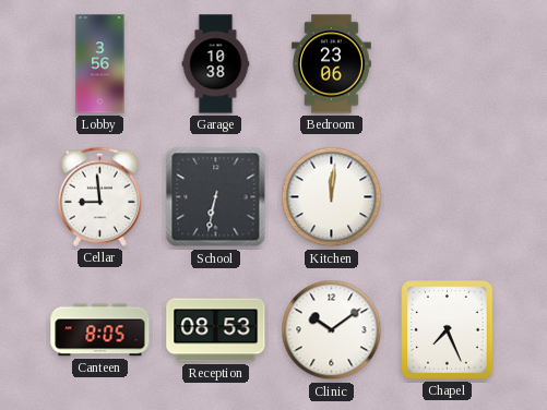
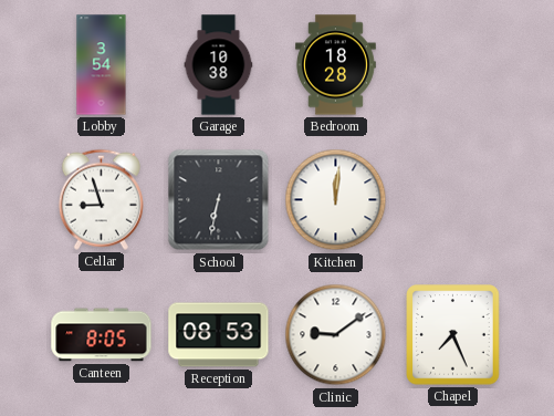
Lobby: 3:56 -> 3:54
Bedroom: 23:06 -> 18:28
Cellar: 8:59 -> 8:57
Clinic: 10:09 -> 9:09
